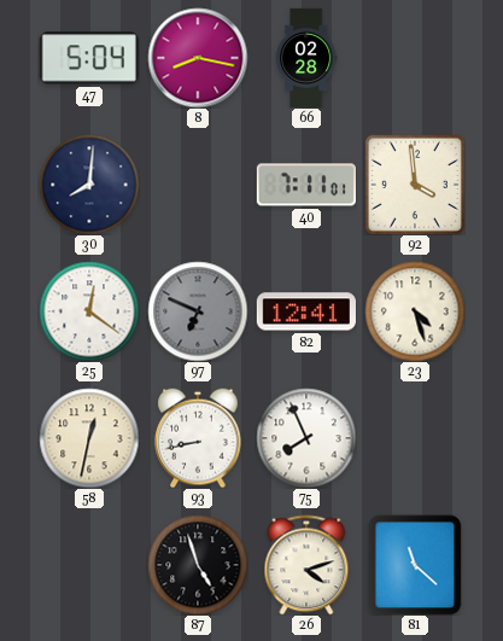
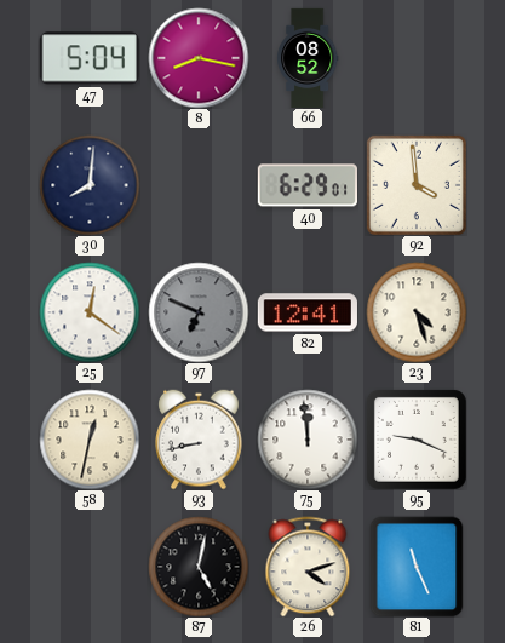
66: 02:28 -> 08:52
40: 7:11 -> 6:29
75: 7:56 -> 11:59
95: none -> 9:19
87: 4:57 -> 5:02
81: 11:22 -> 11:26
